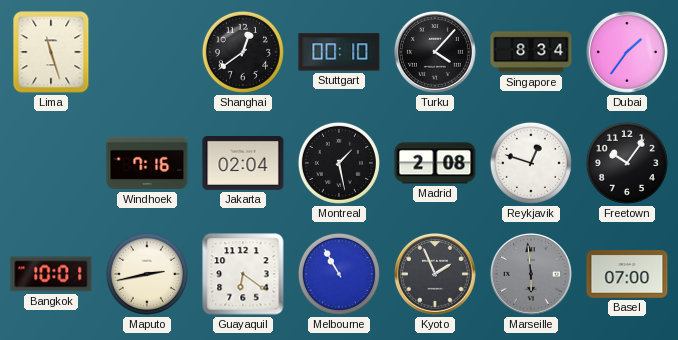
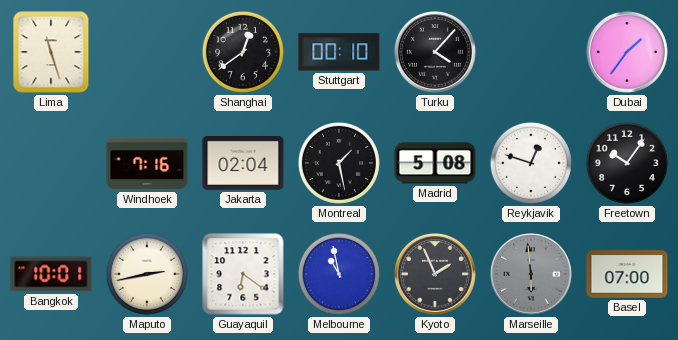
Singapore: 8:34 -> none
Madrid: 2:08 -> 5:08
Melbourne: 10:55 -> 10:58
